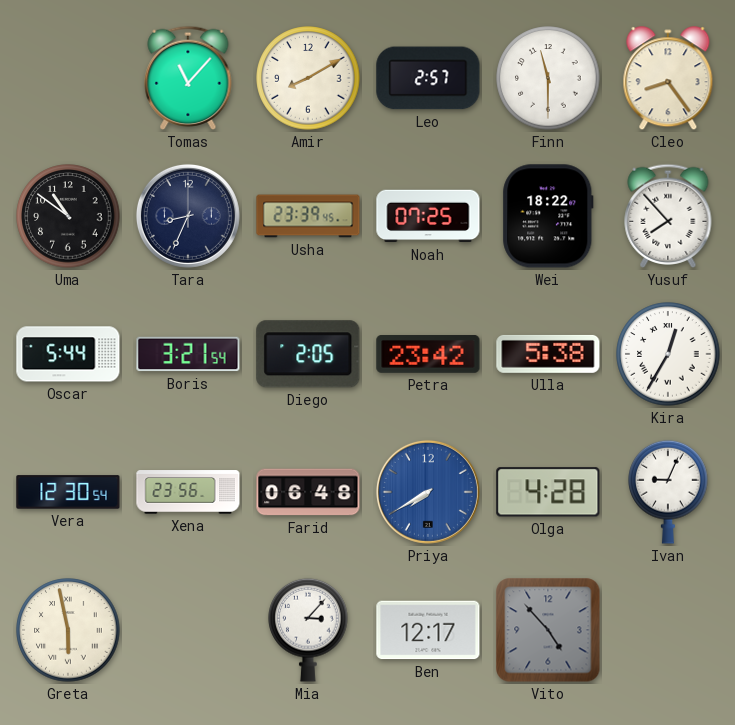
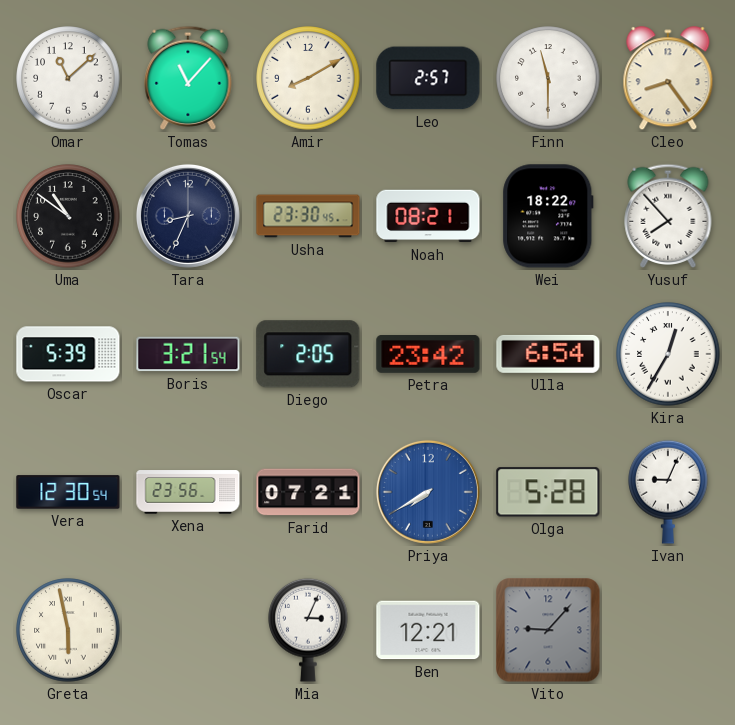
Omar: none -> 11:08
Usha: 23:39 -> 23:30
Noah: 07:25 -> 08:21
Oscar: 5:44 -> 5:39
Ulla: 5:38 -> 6:54
Farid: 06:48 -> 07:21
Olga: 4:28 -> 5:28
Mia: 3:07 -> 3:04
Ben: 12:17 -> 12:21
Vito: 4:53 -> 9:07
